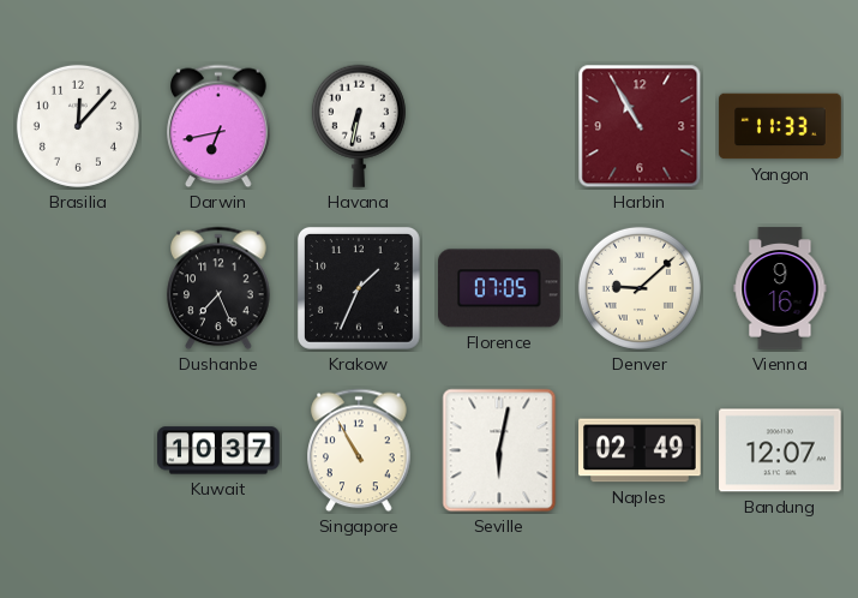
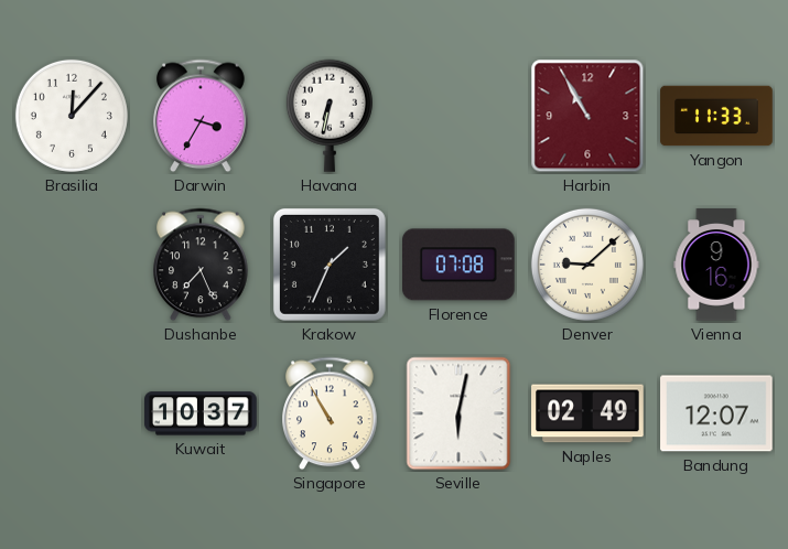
Darwin: 6:43 -> 3:35
Florence: 07:05 -> 07:08
